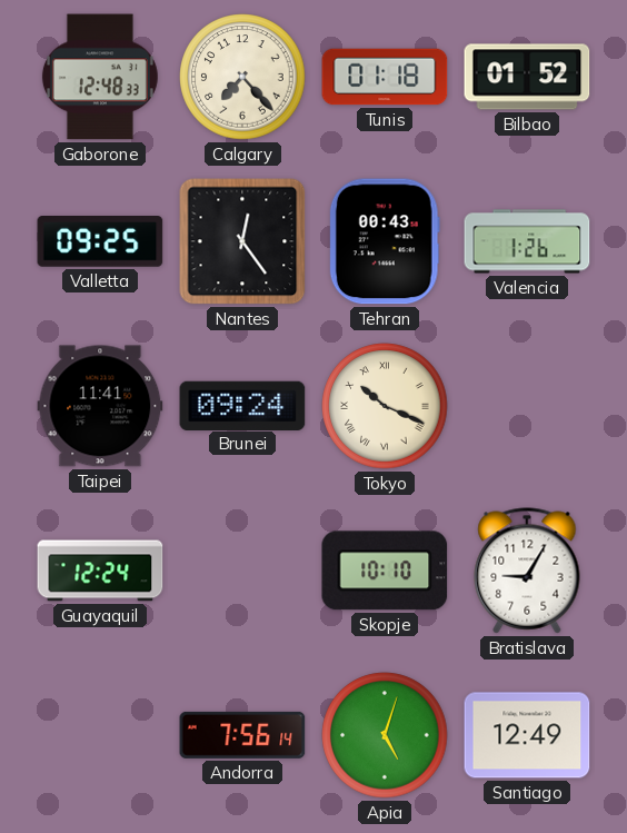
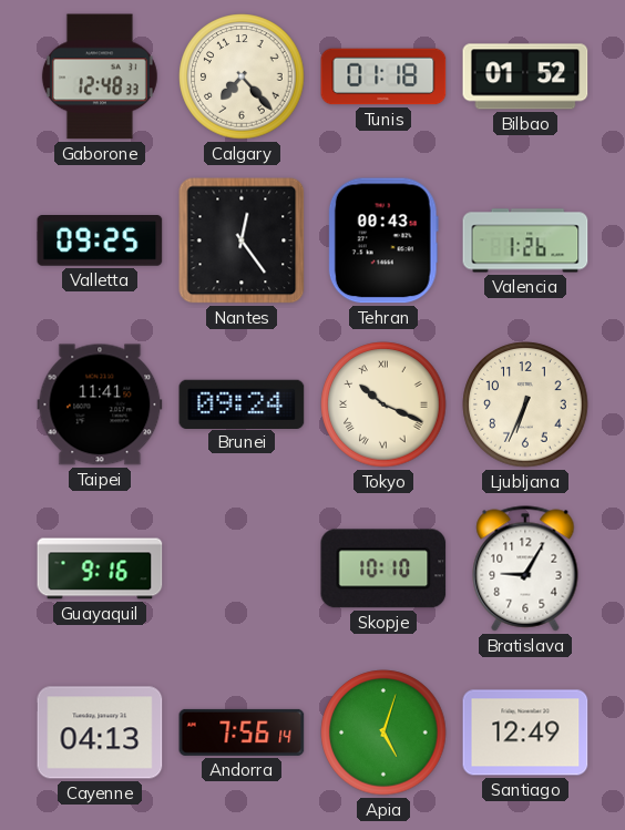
Ljubljana: none -> 6:34
Guayaquil: 12:24 -> 9:16
Cayenne: none -> 04:13
